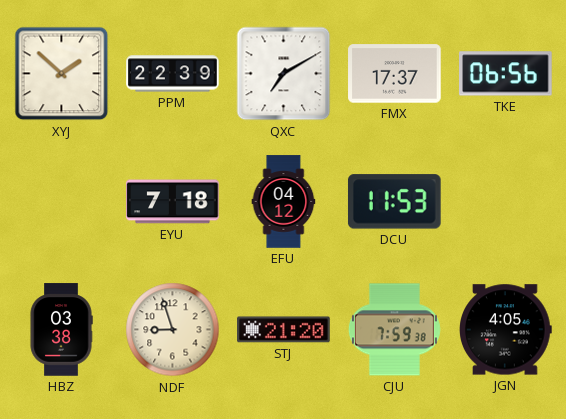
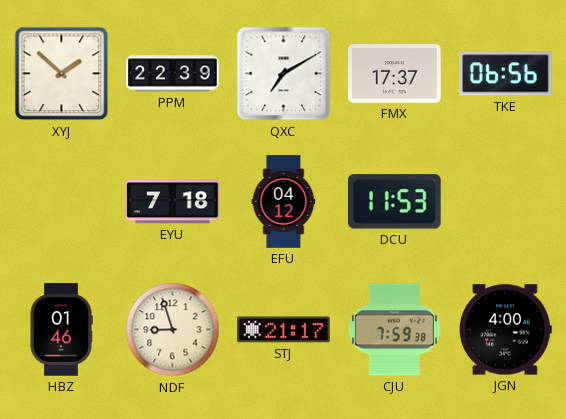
HBZ: 03:38 -> 01:46
STJ: 21:20 -> 21:17
JGN: 4:05 -> 4:00
